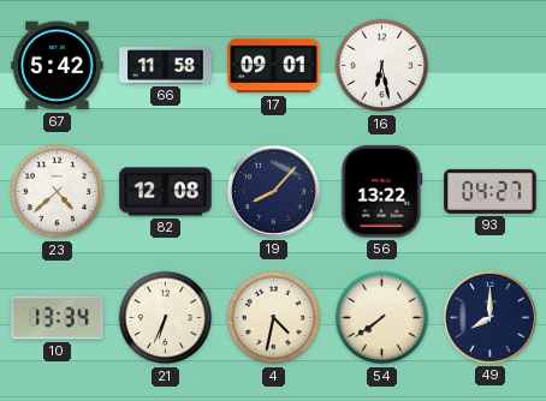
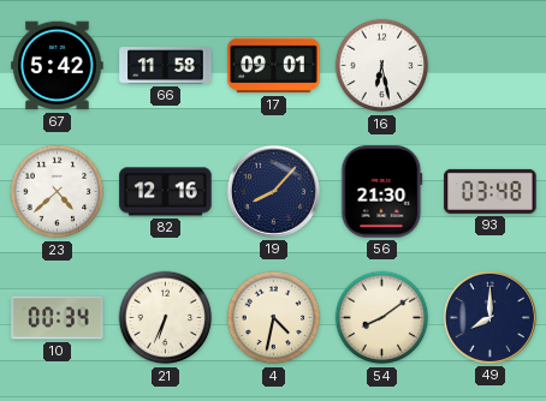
82: 12:08 -> 12:16
56: 13:22 -> 21:30
93: 04:27 -> 03:48
10: 13:34 -> 00:34
54: 7:39 -> 8:09
